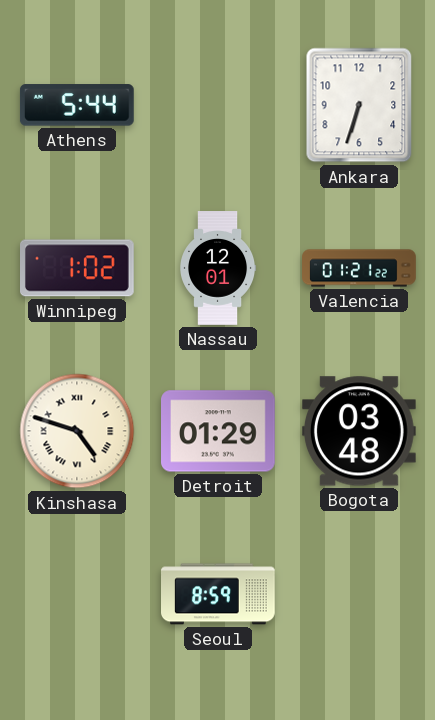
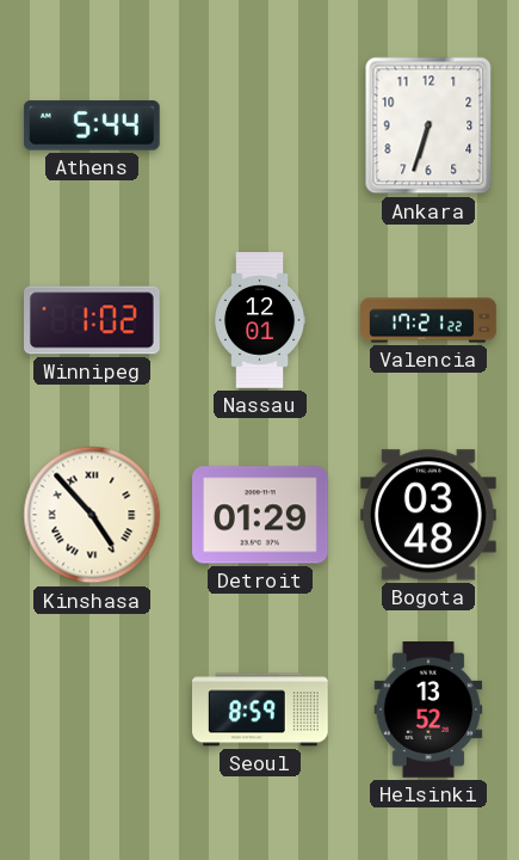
Valencia: 01:21 -> 17:21
Kinshasa: 4:48 -> 4:53
Helsinki: none -> 13:52
